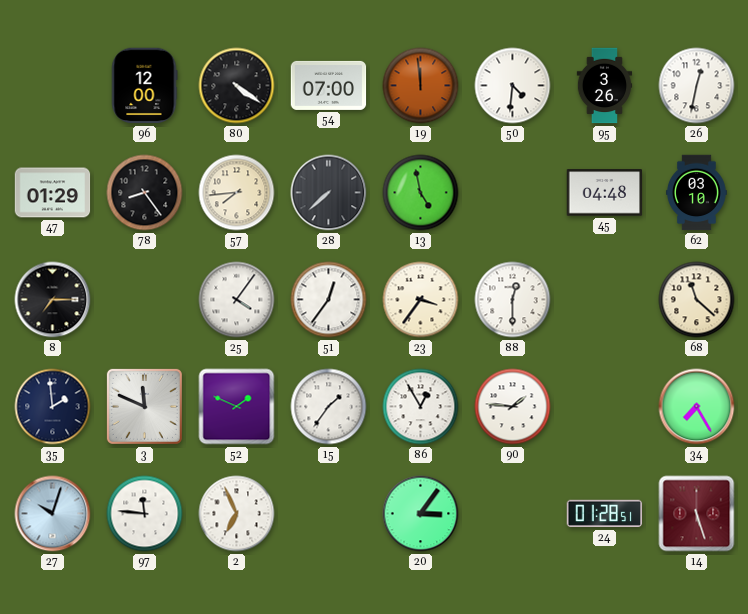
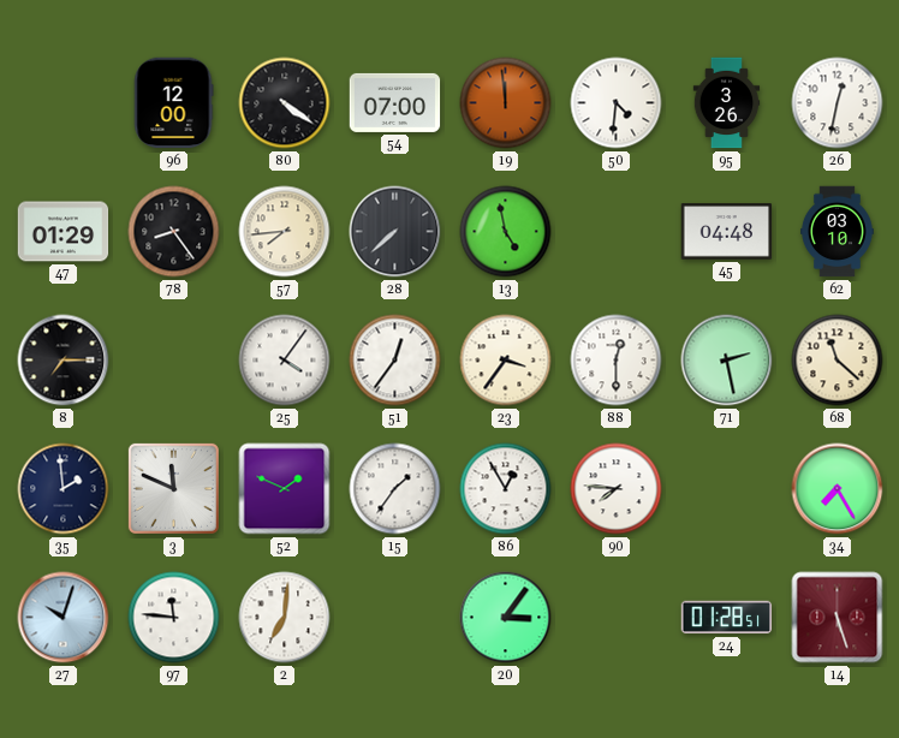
71: none -> 2:28
90: 1:46 -> 7:46
2: 6:56 -> 7:01
